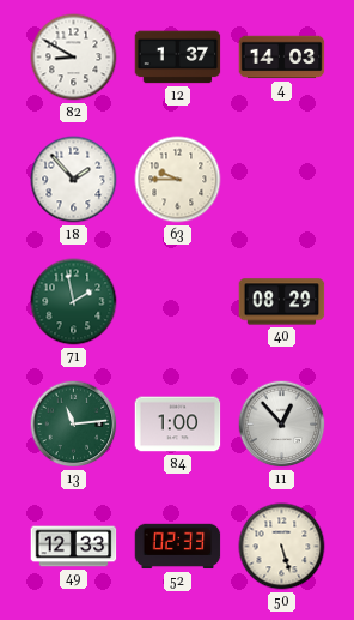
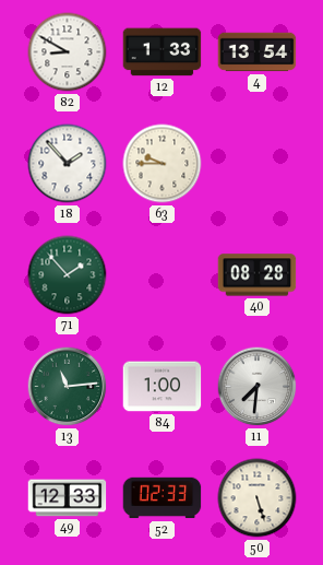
12: 1:37 -> 1:33
4: 14:03 -> 13:54
71: 1:58 -> 1:53
40: 08:29 -> 08:28
11: 12:53 -> 7:31
